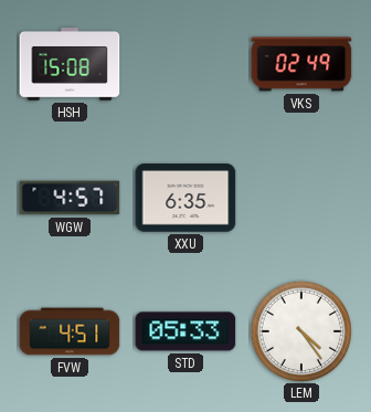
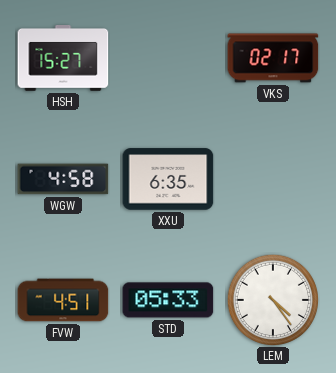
HSH: 15:08 -> 15:27
VKS: 02:49 -> 02:17
WGW: 4:57 -> 4:58
